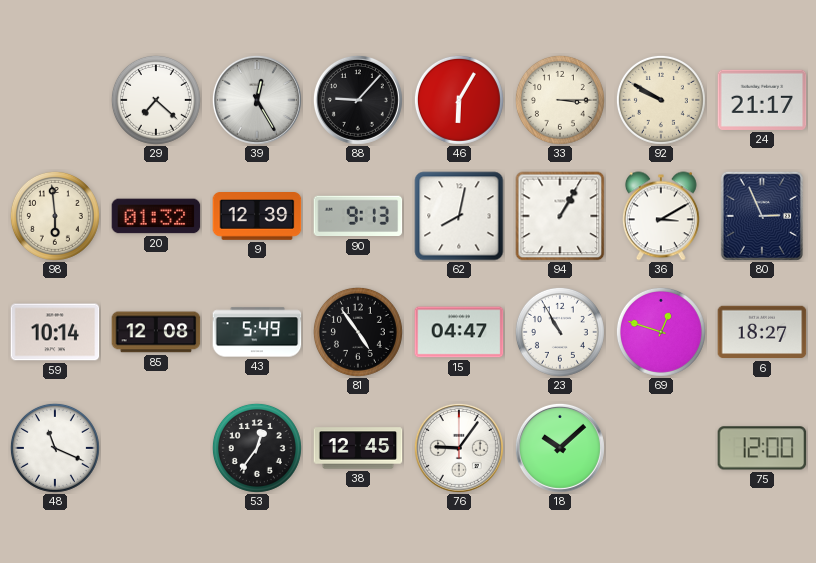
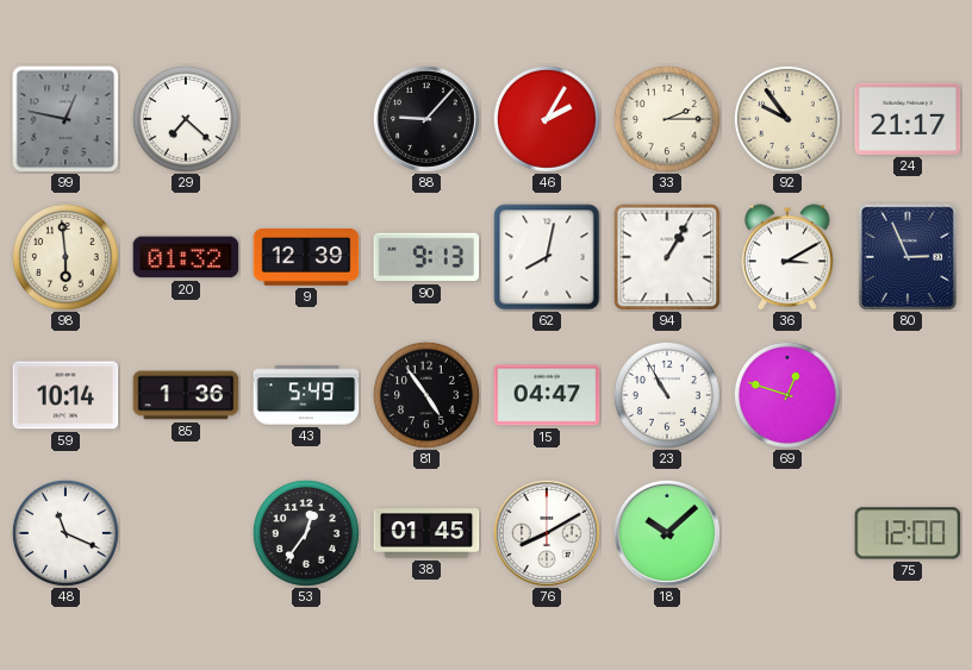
99: none -> 12:47
39: 12:25 -> none
46: 6:05 -> 2:05
33: 3:15 -> 2:15
92: 9:50 -> 9:54
85: 12:08 -> 1:36
6: 18:27 -> none
38: 12:45 -> 01:45
76: 9:06 -> 8:10
